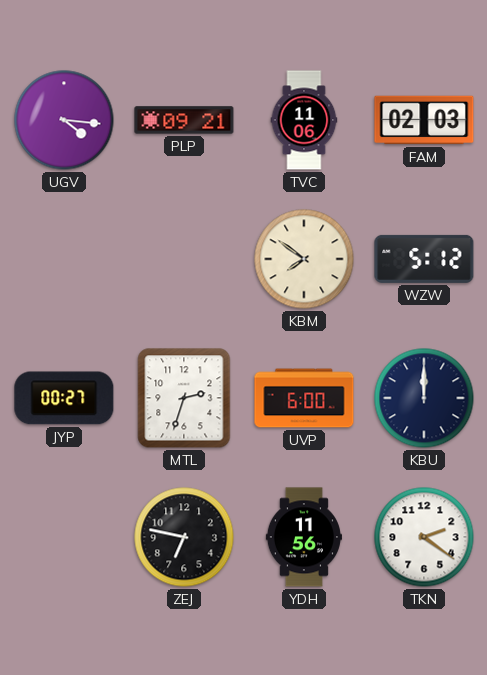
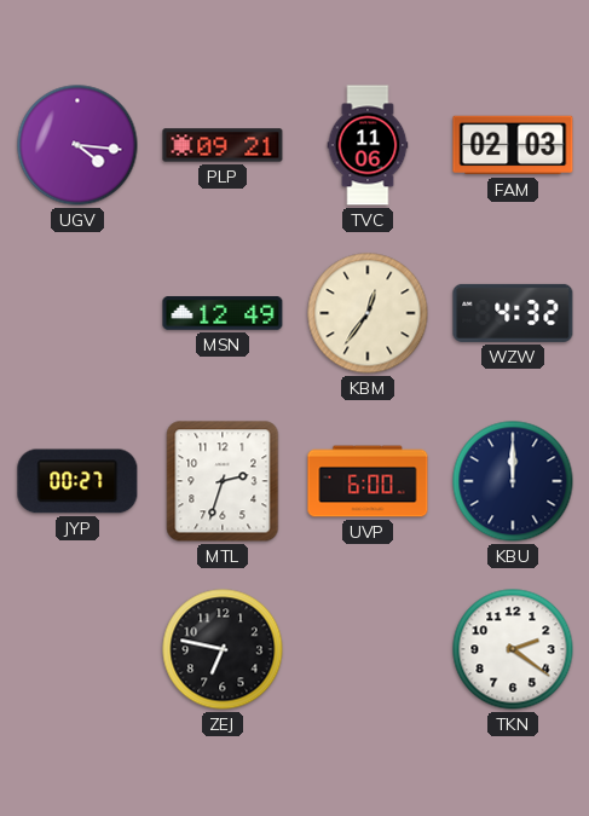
MSN: none -> 12:49
KBM: 7:51 -> 12:36
WZW: 5:12 -> 4:32
YDH: 11:56 -> none
